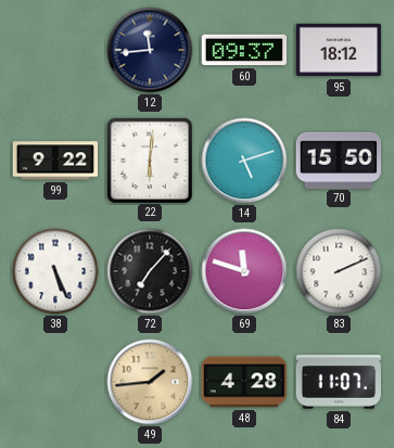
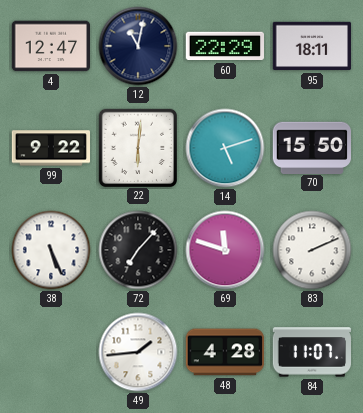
4: none -> 12:47
12: 11:44 -> 11:02
60: 09:37 -> 22:29
95: 18:12 -> 18:11
49 dial: champagne -> white
